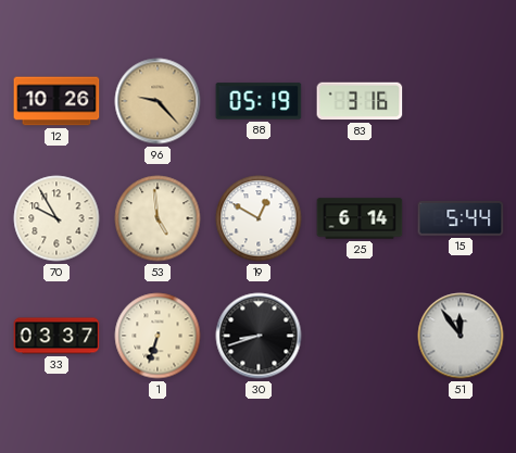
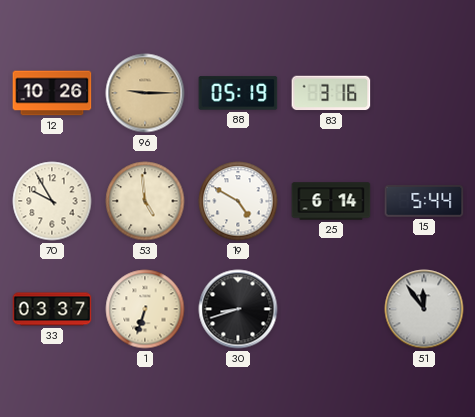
96: 9:23 -> 9:15
19: 12:50 -> 4:50
